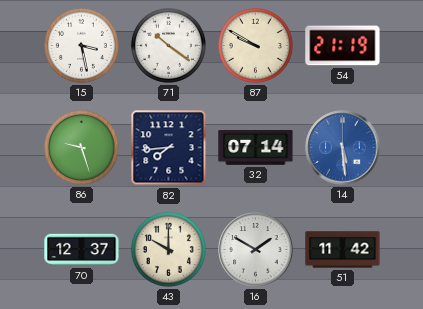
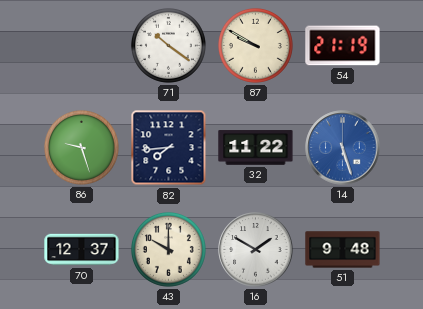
15: 3:28 -> none
32: 07:14 -> 11:22
14: 5:29 -> 5:27
51: 11:42 -> 9:48
